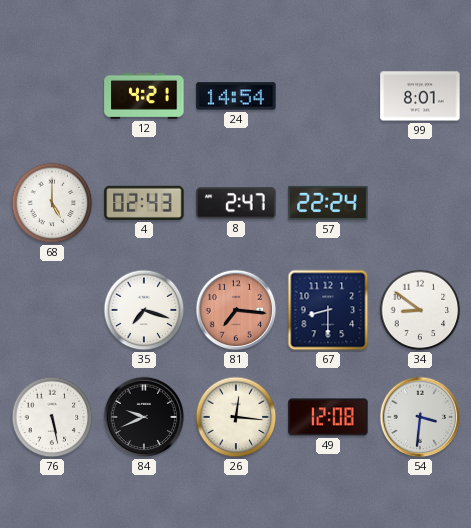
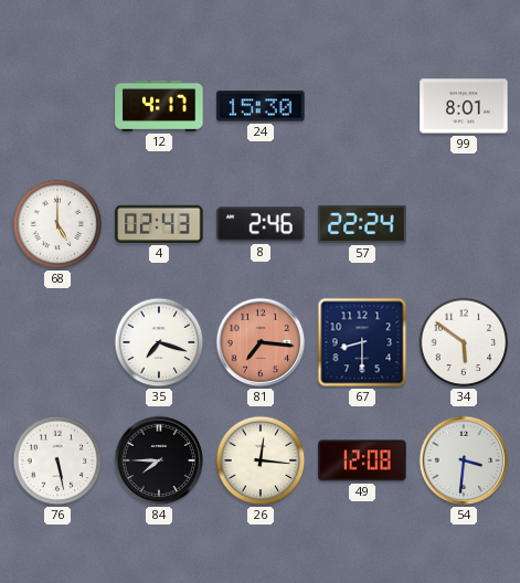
12: 4:21 -> 4:17
24: 14:54 -> 15:30
8: 2:47 -> 2:46
34: 8:51 -> 5:51
84: 9:41 -> 7:45
